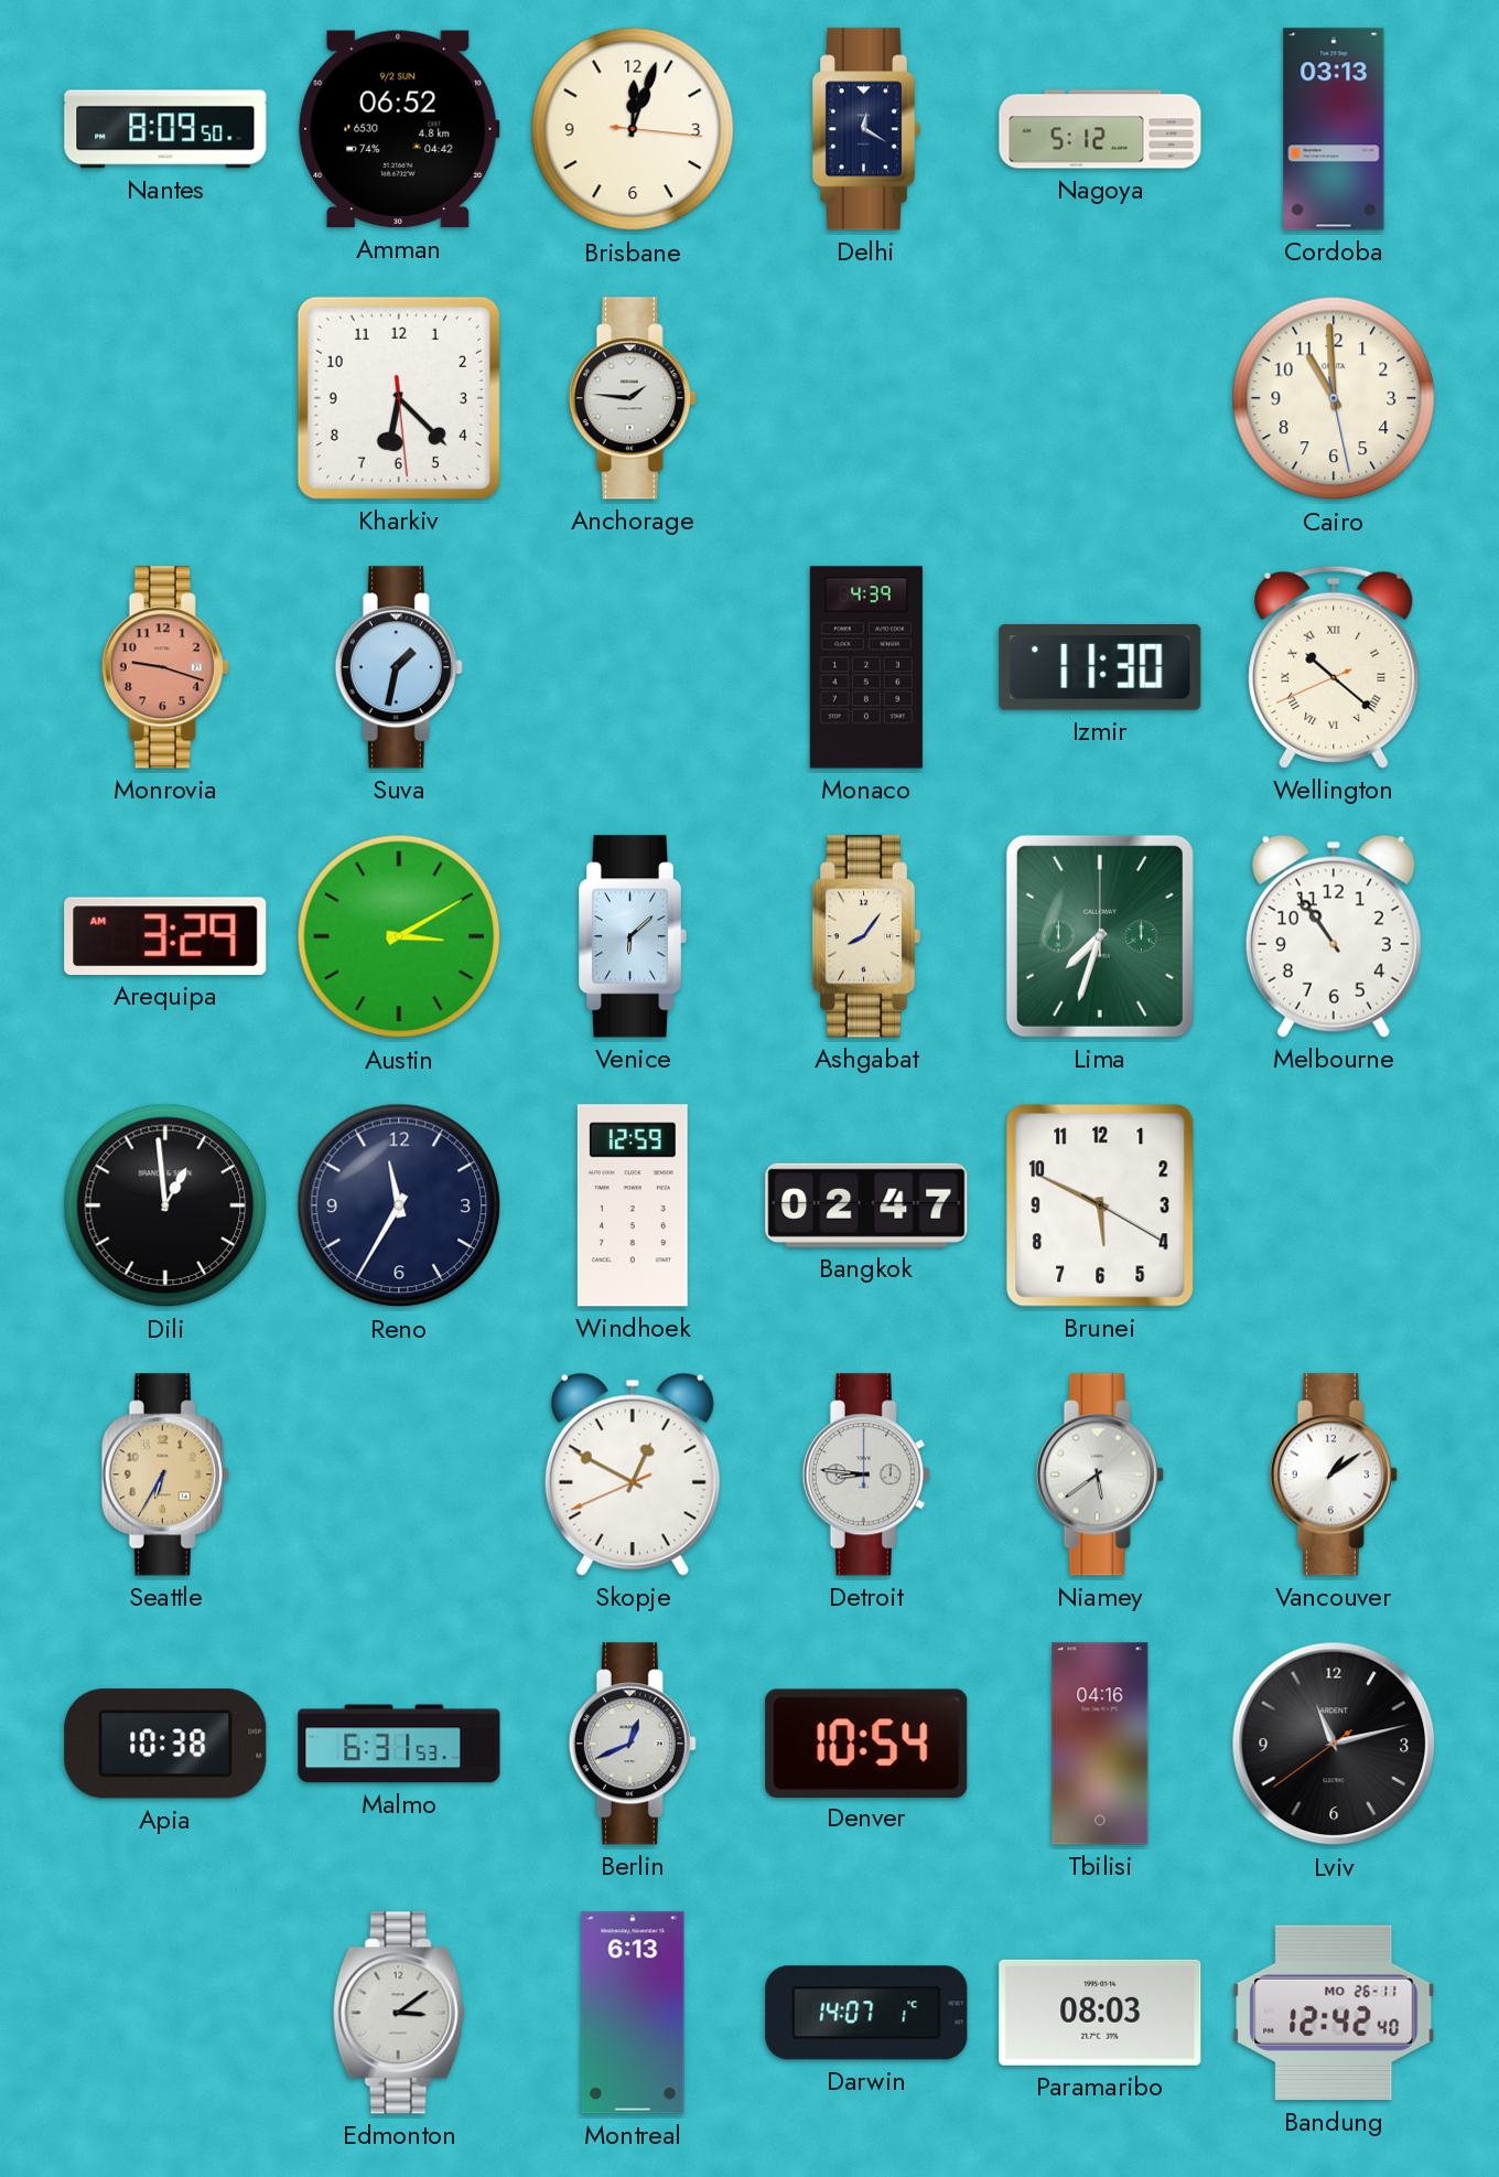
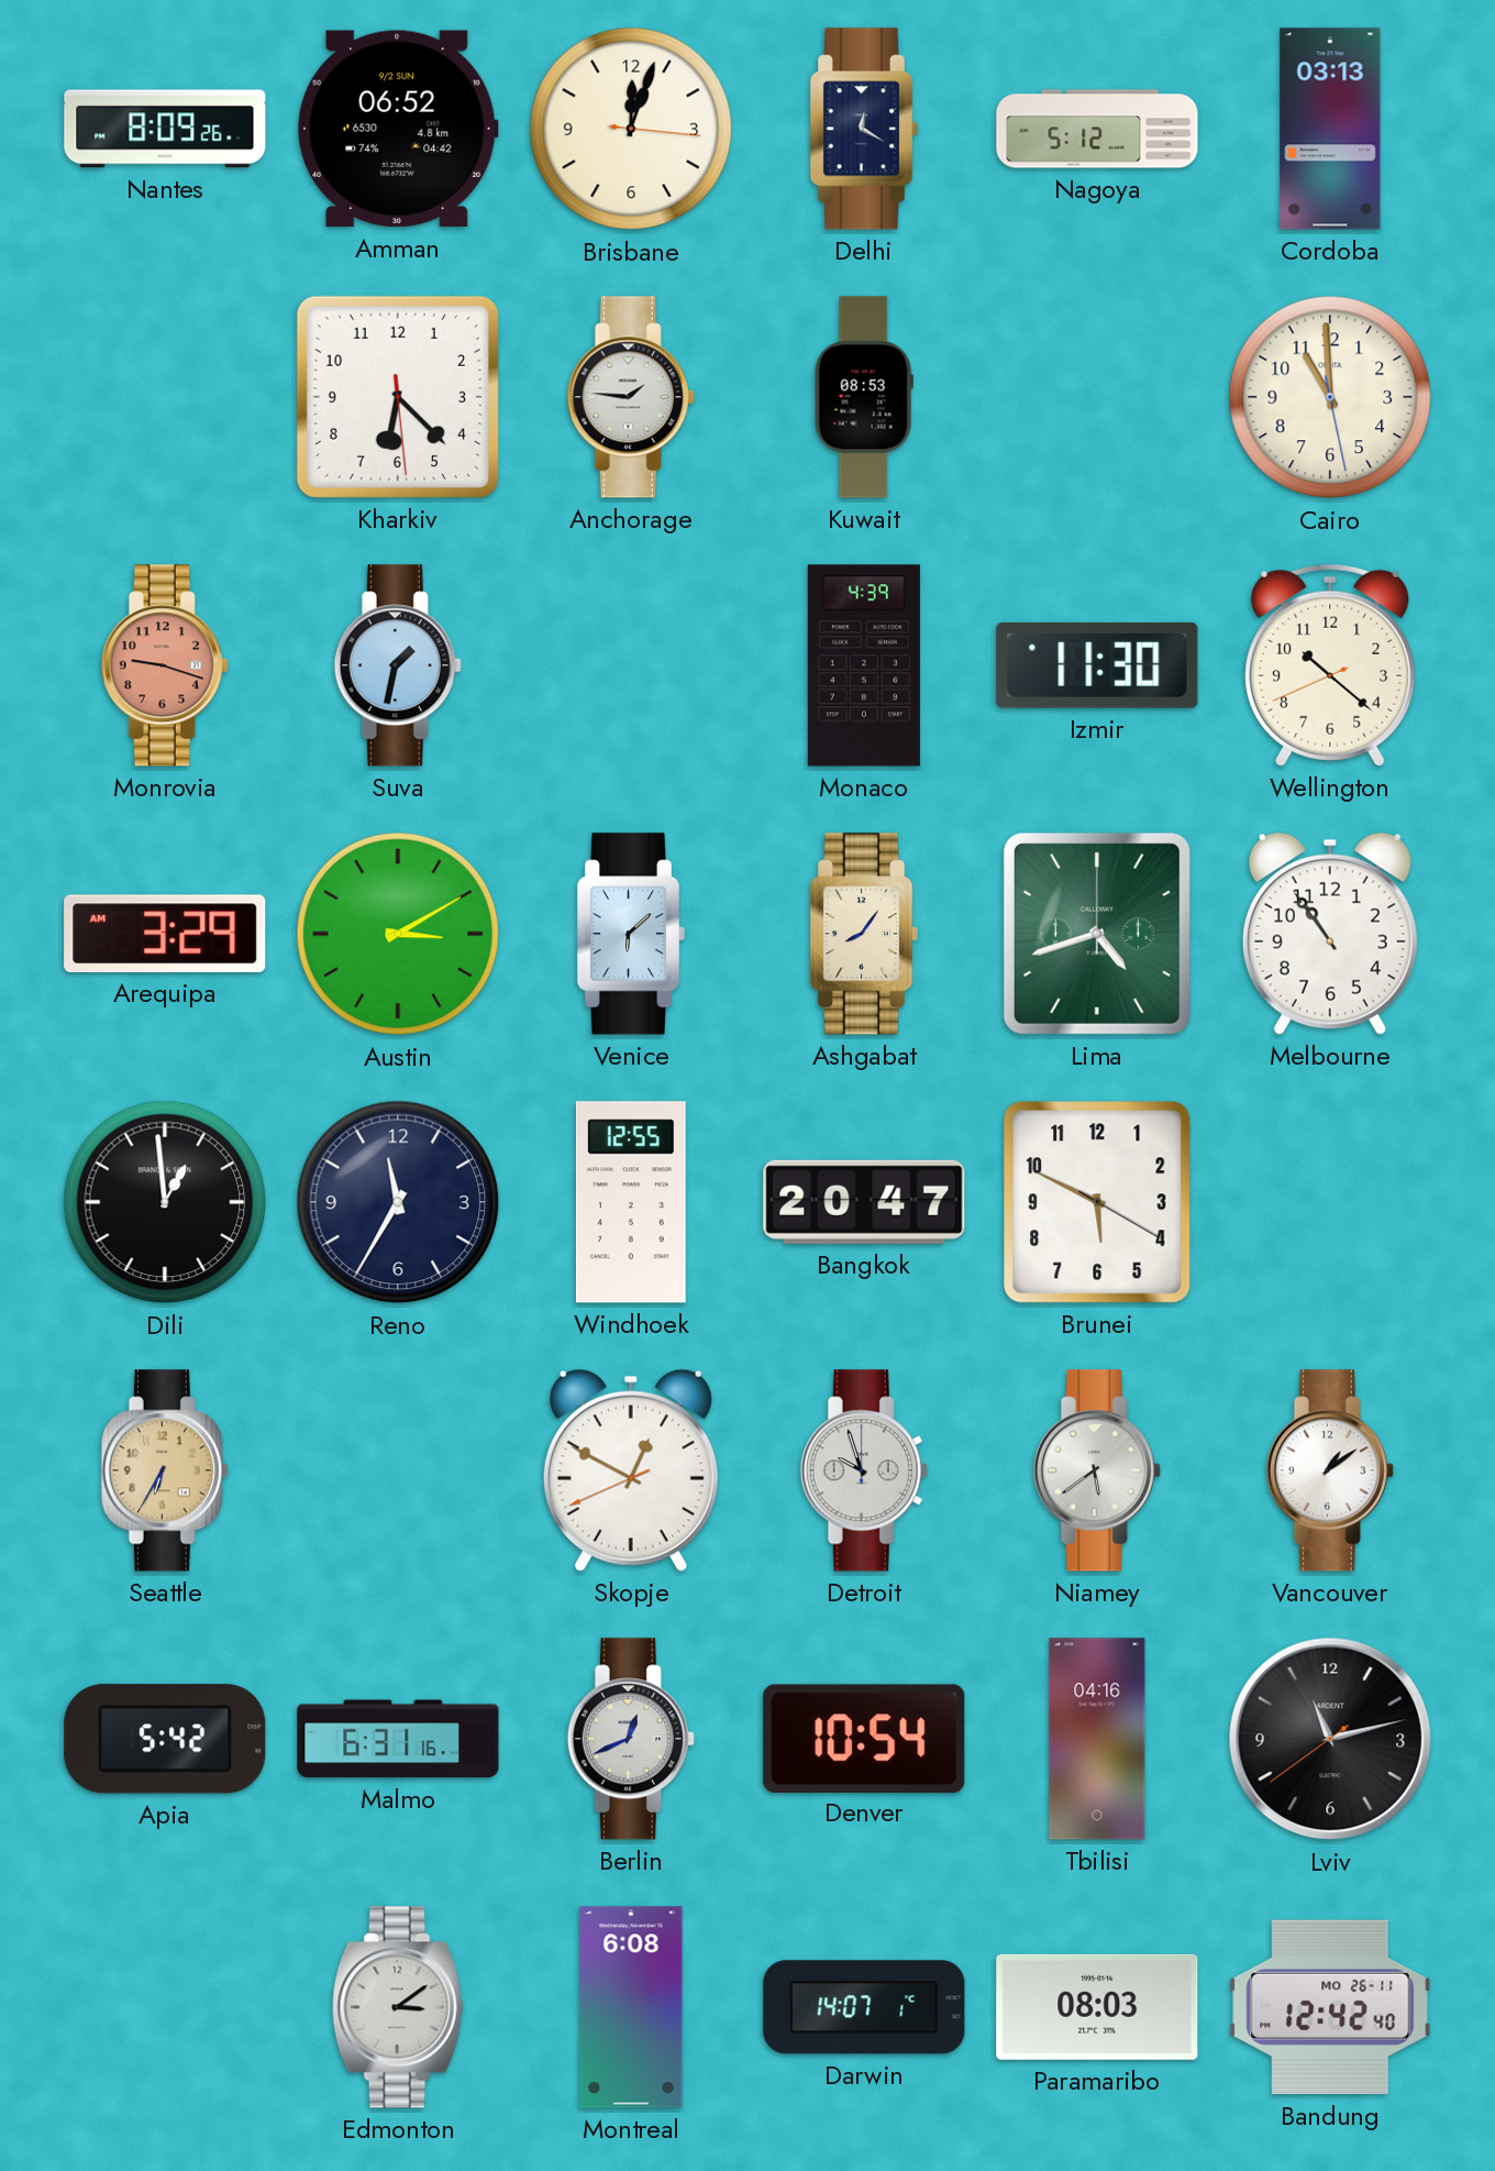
Nantes: 8:09:50 -> 8:09:26
Kuwait: none -> 08:53
Wellington numerals: Roman -> Arabic
Lima: 7:33 -> 4:42
Windhoek: 12:59 -> 12:55
Bangkok: 02:47 -> 20:47
Detroit: 8:46 -> 9:57
Apia: 10:38 -> 5:42
Malmo: 6:31:53 -> 6:31:16
Montreal: 6:13 -> 6:08
